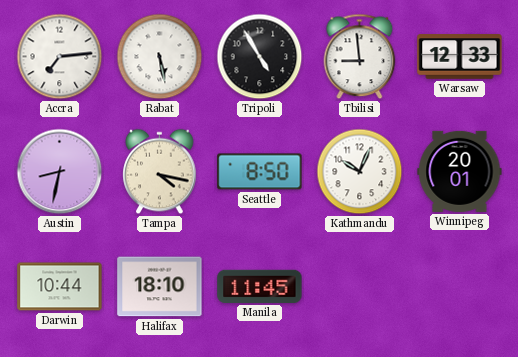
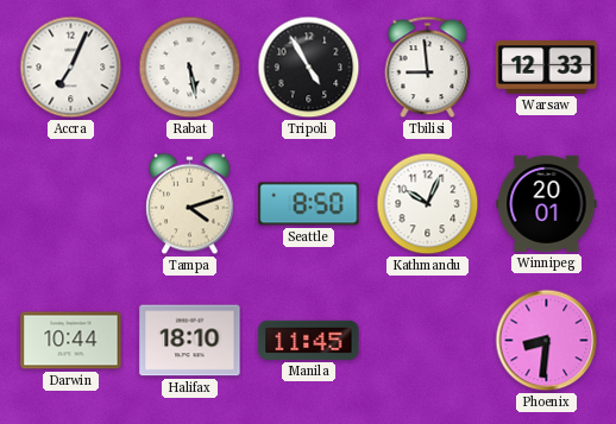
Accra: 7:14 -> 7:04
Austin: 8:32 -> none
Tampa: 4:17 -> 4:12
Phoenix: none -> 8:31
